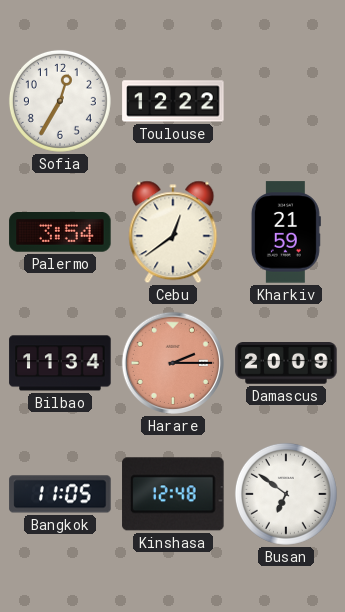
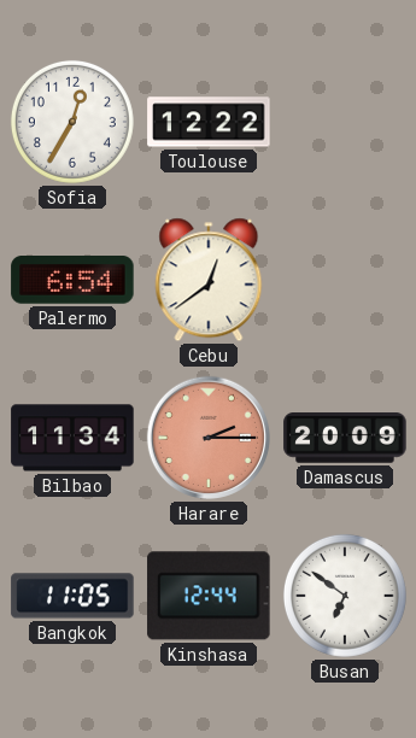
Palermo: 3:54 -> 6:54
Kharkiv: 21:59 -> none
Kinshasa: 12:48 -> 12:44
